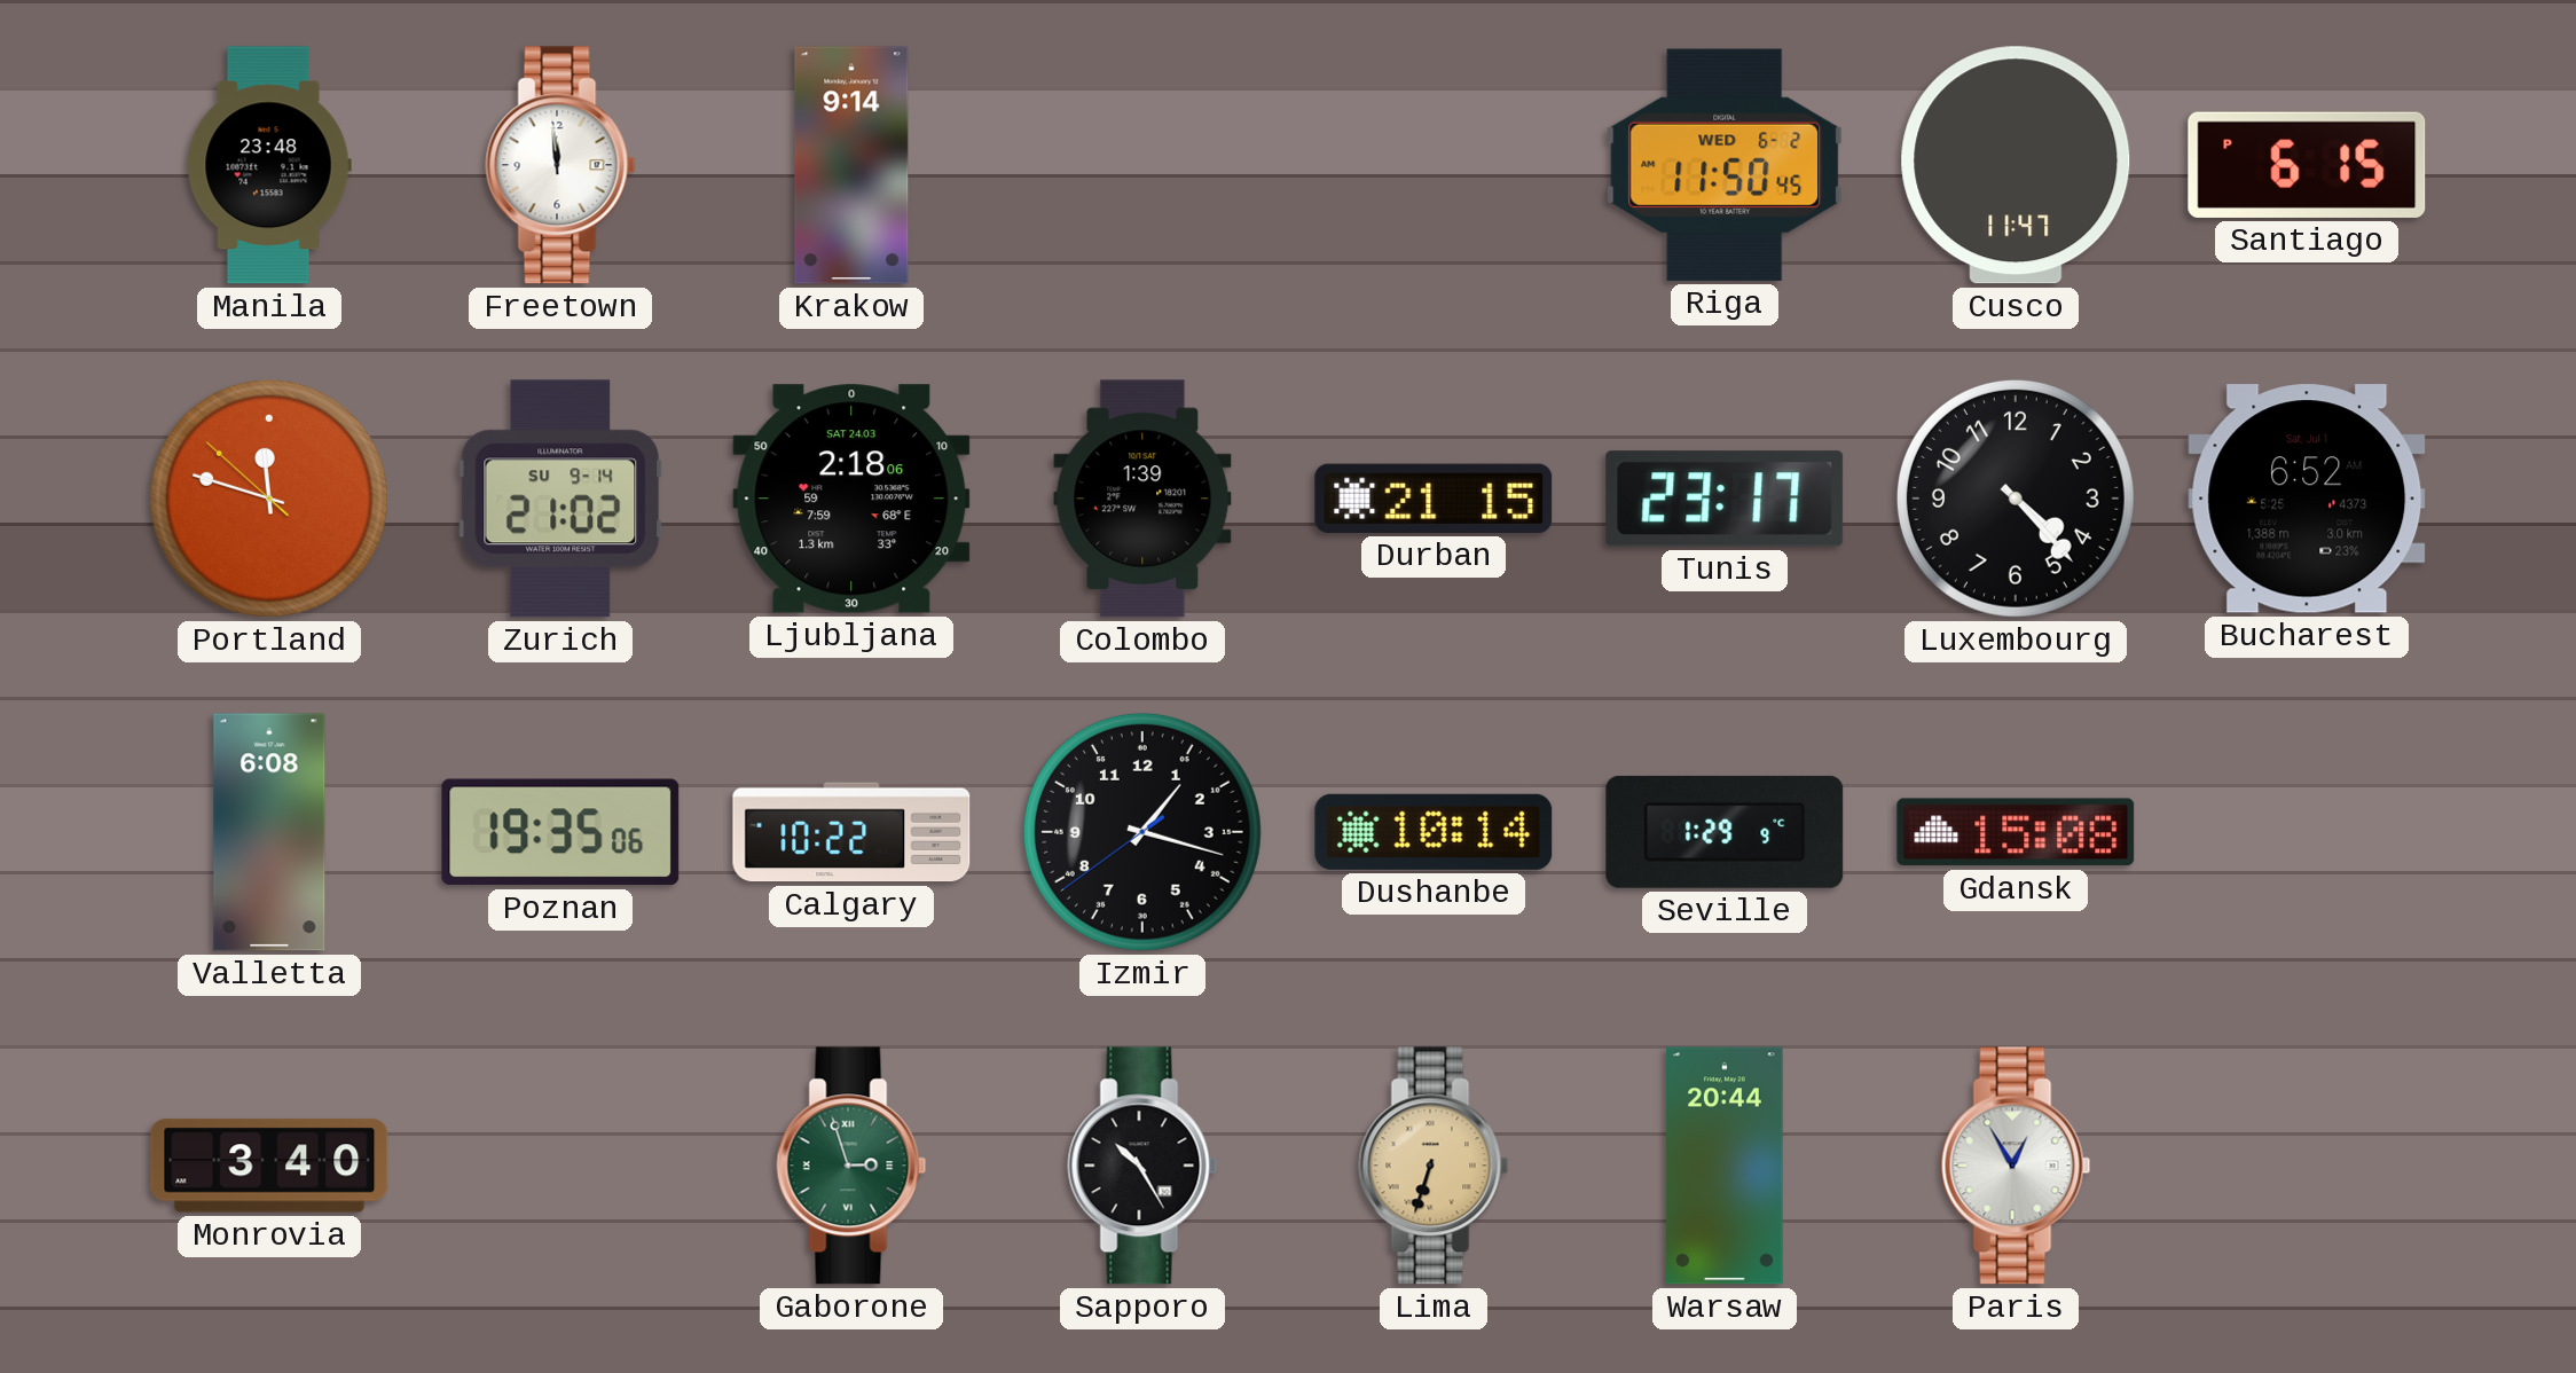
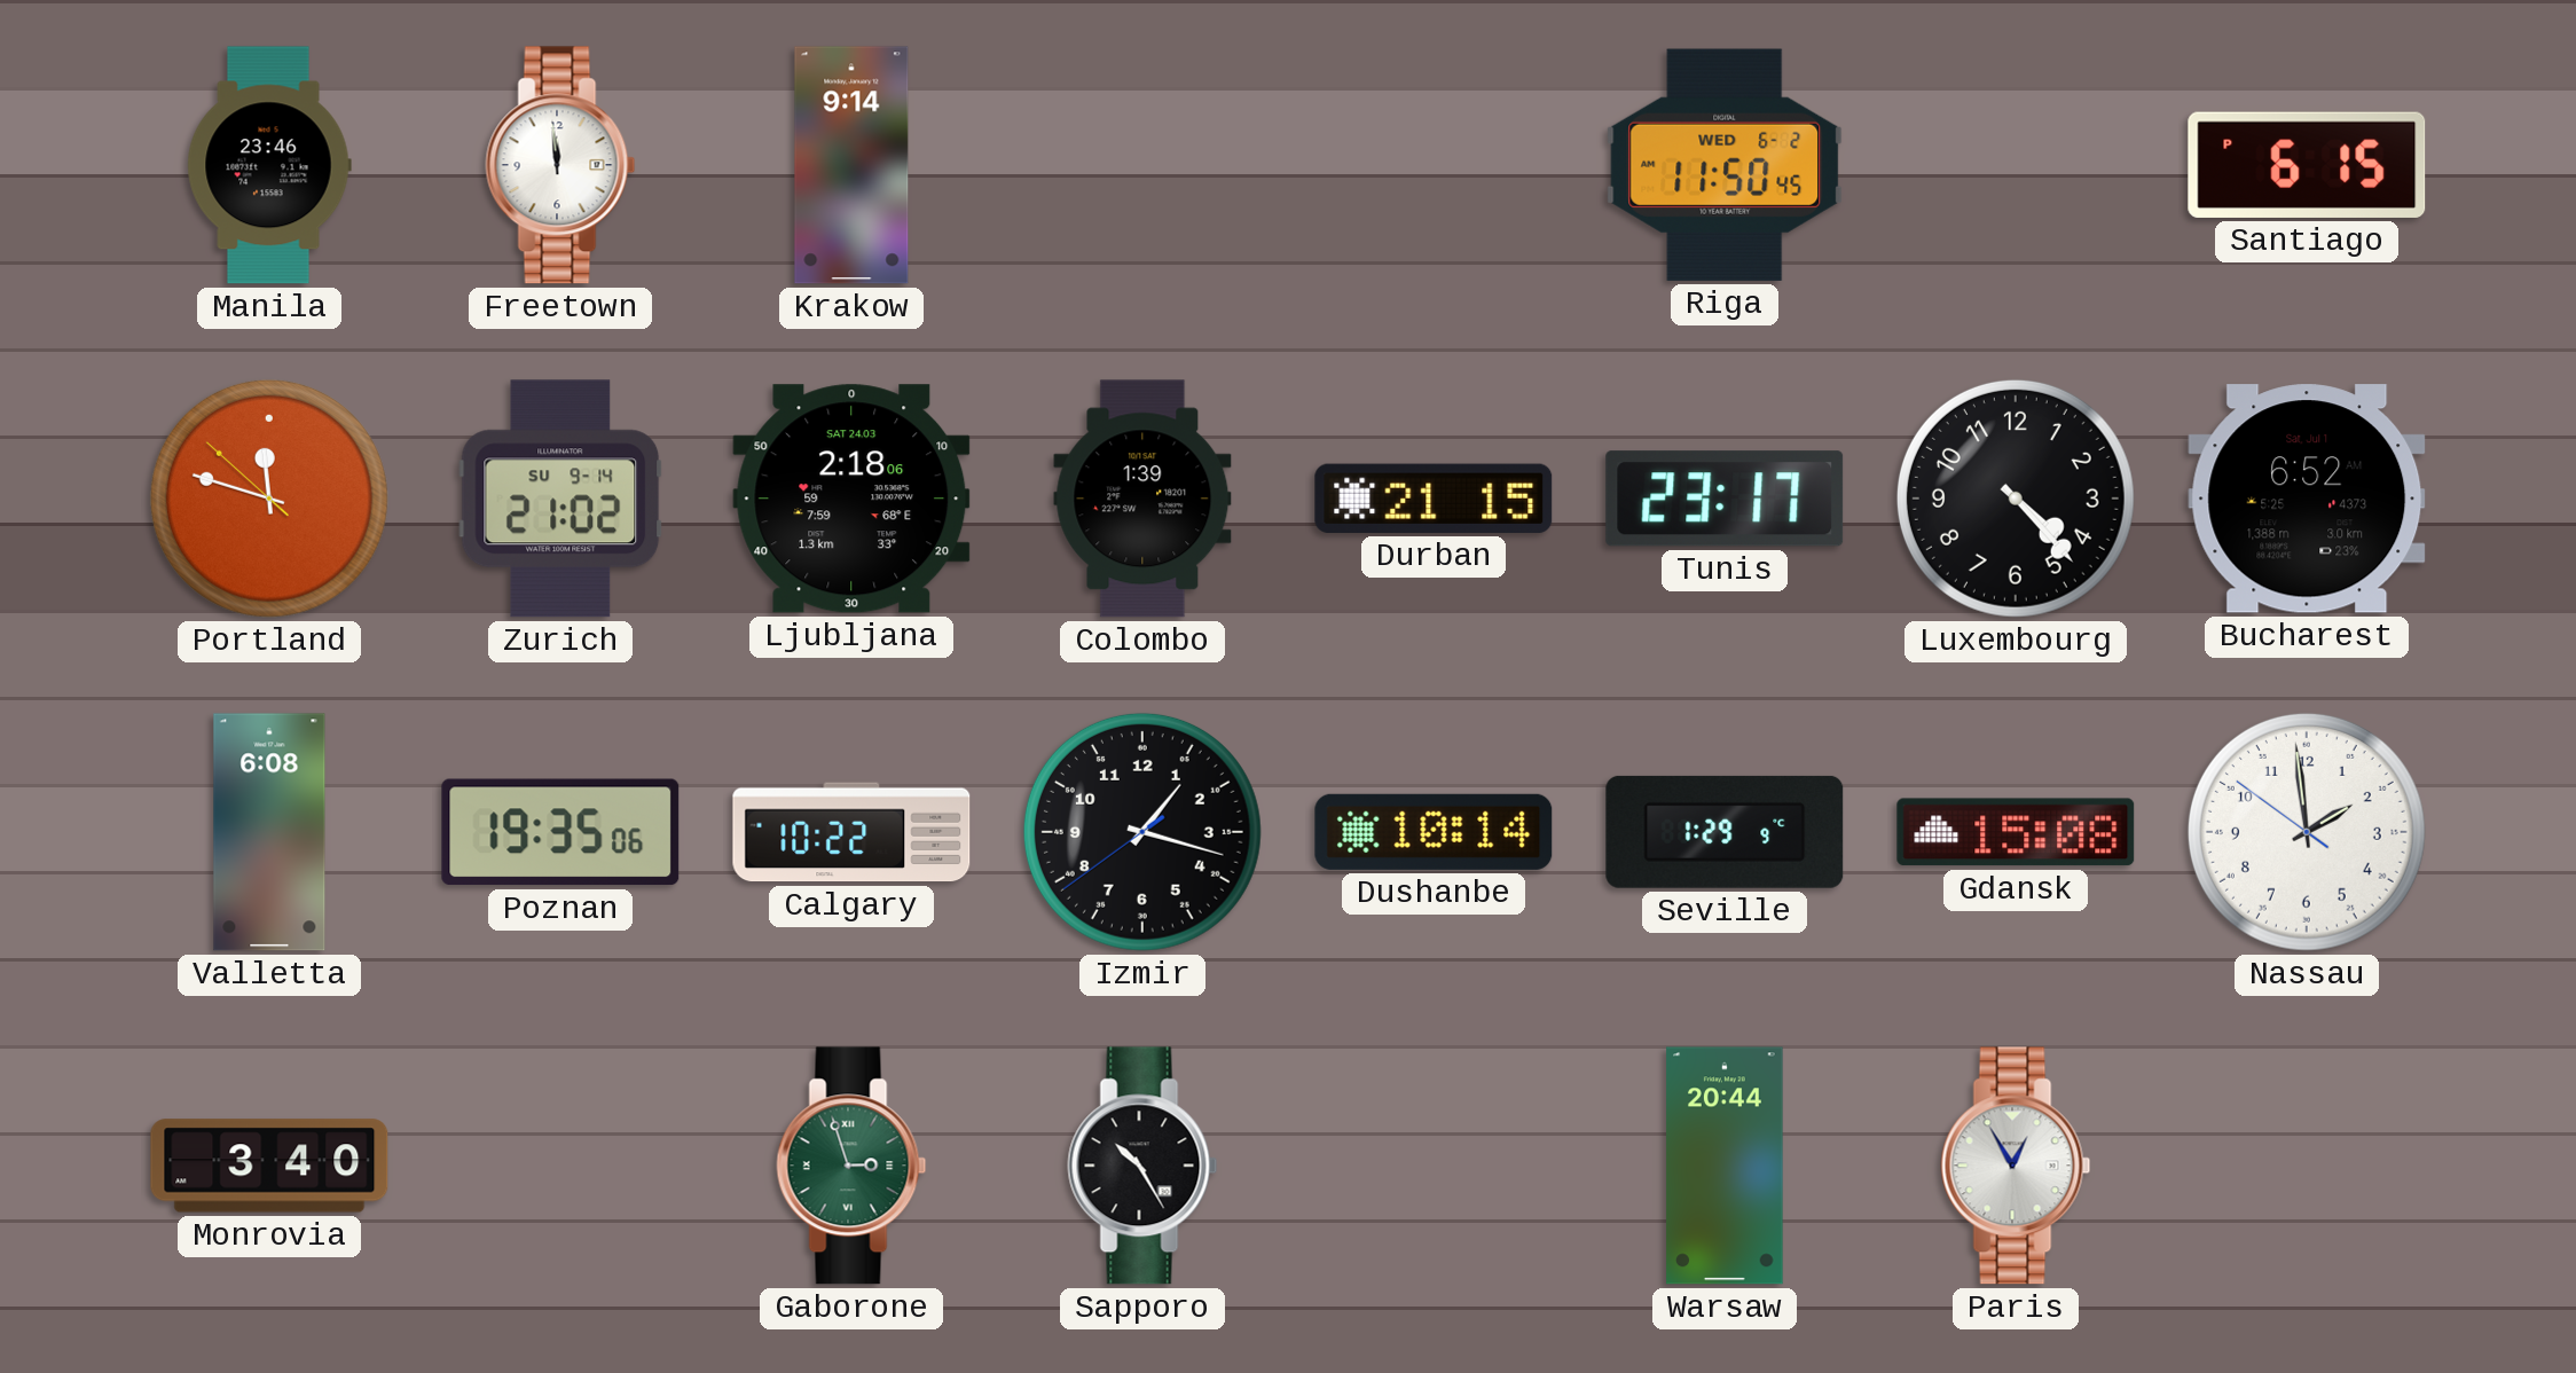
Manila: 23:48 -> 23:46
Cusco: 11:47 -> none
Nassau: none -> 1:58
Lima: 6:33 -> none
